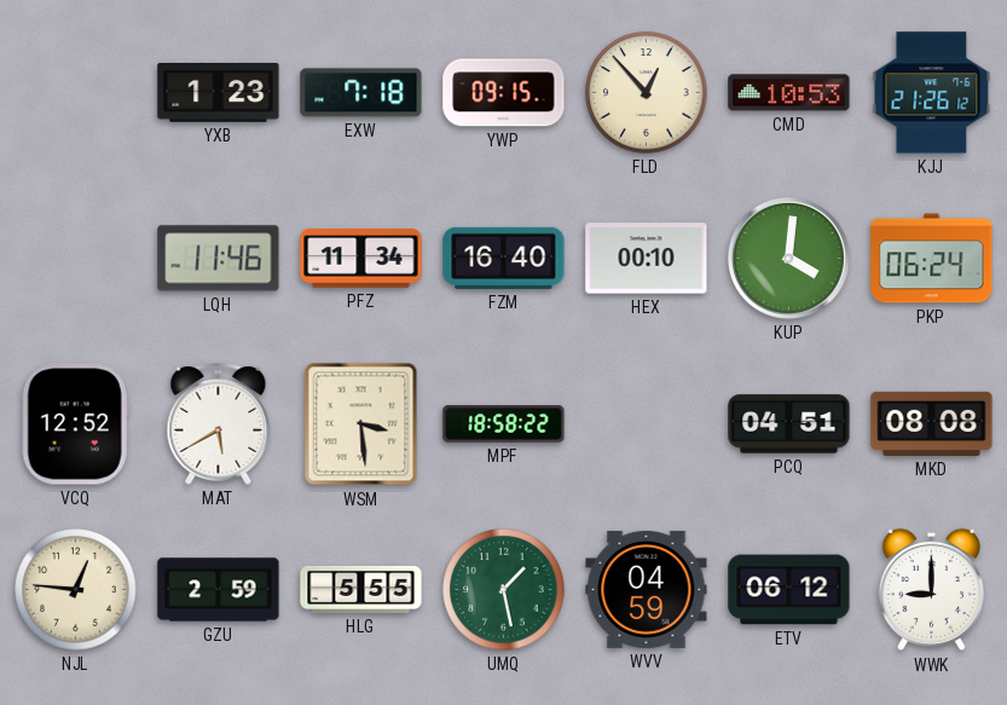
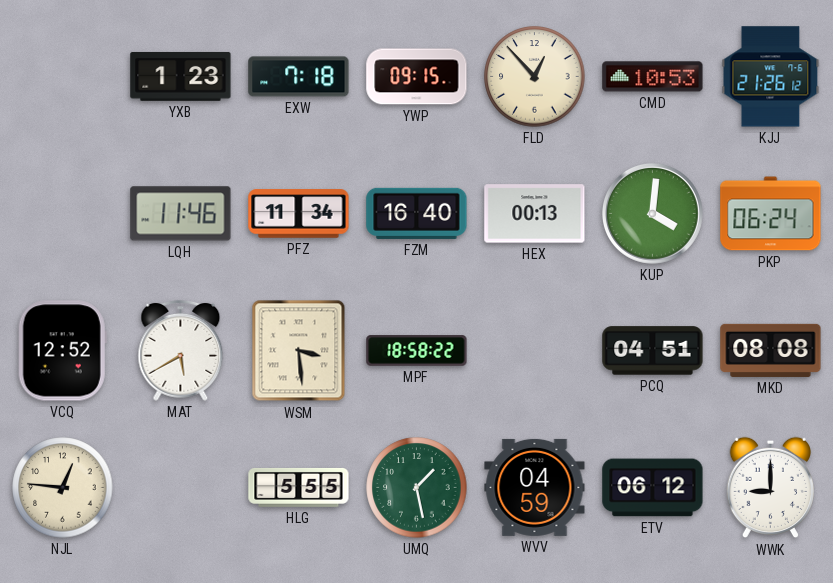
HEX: 00:10 -> 00:13
GZU: 2:59 -> none
